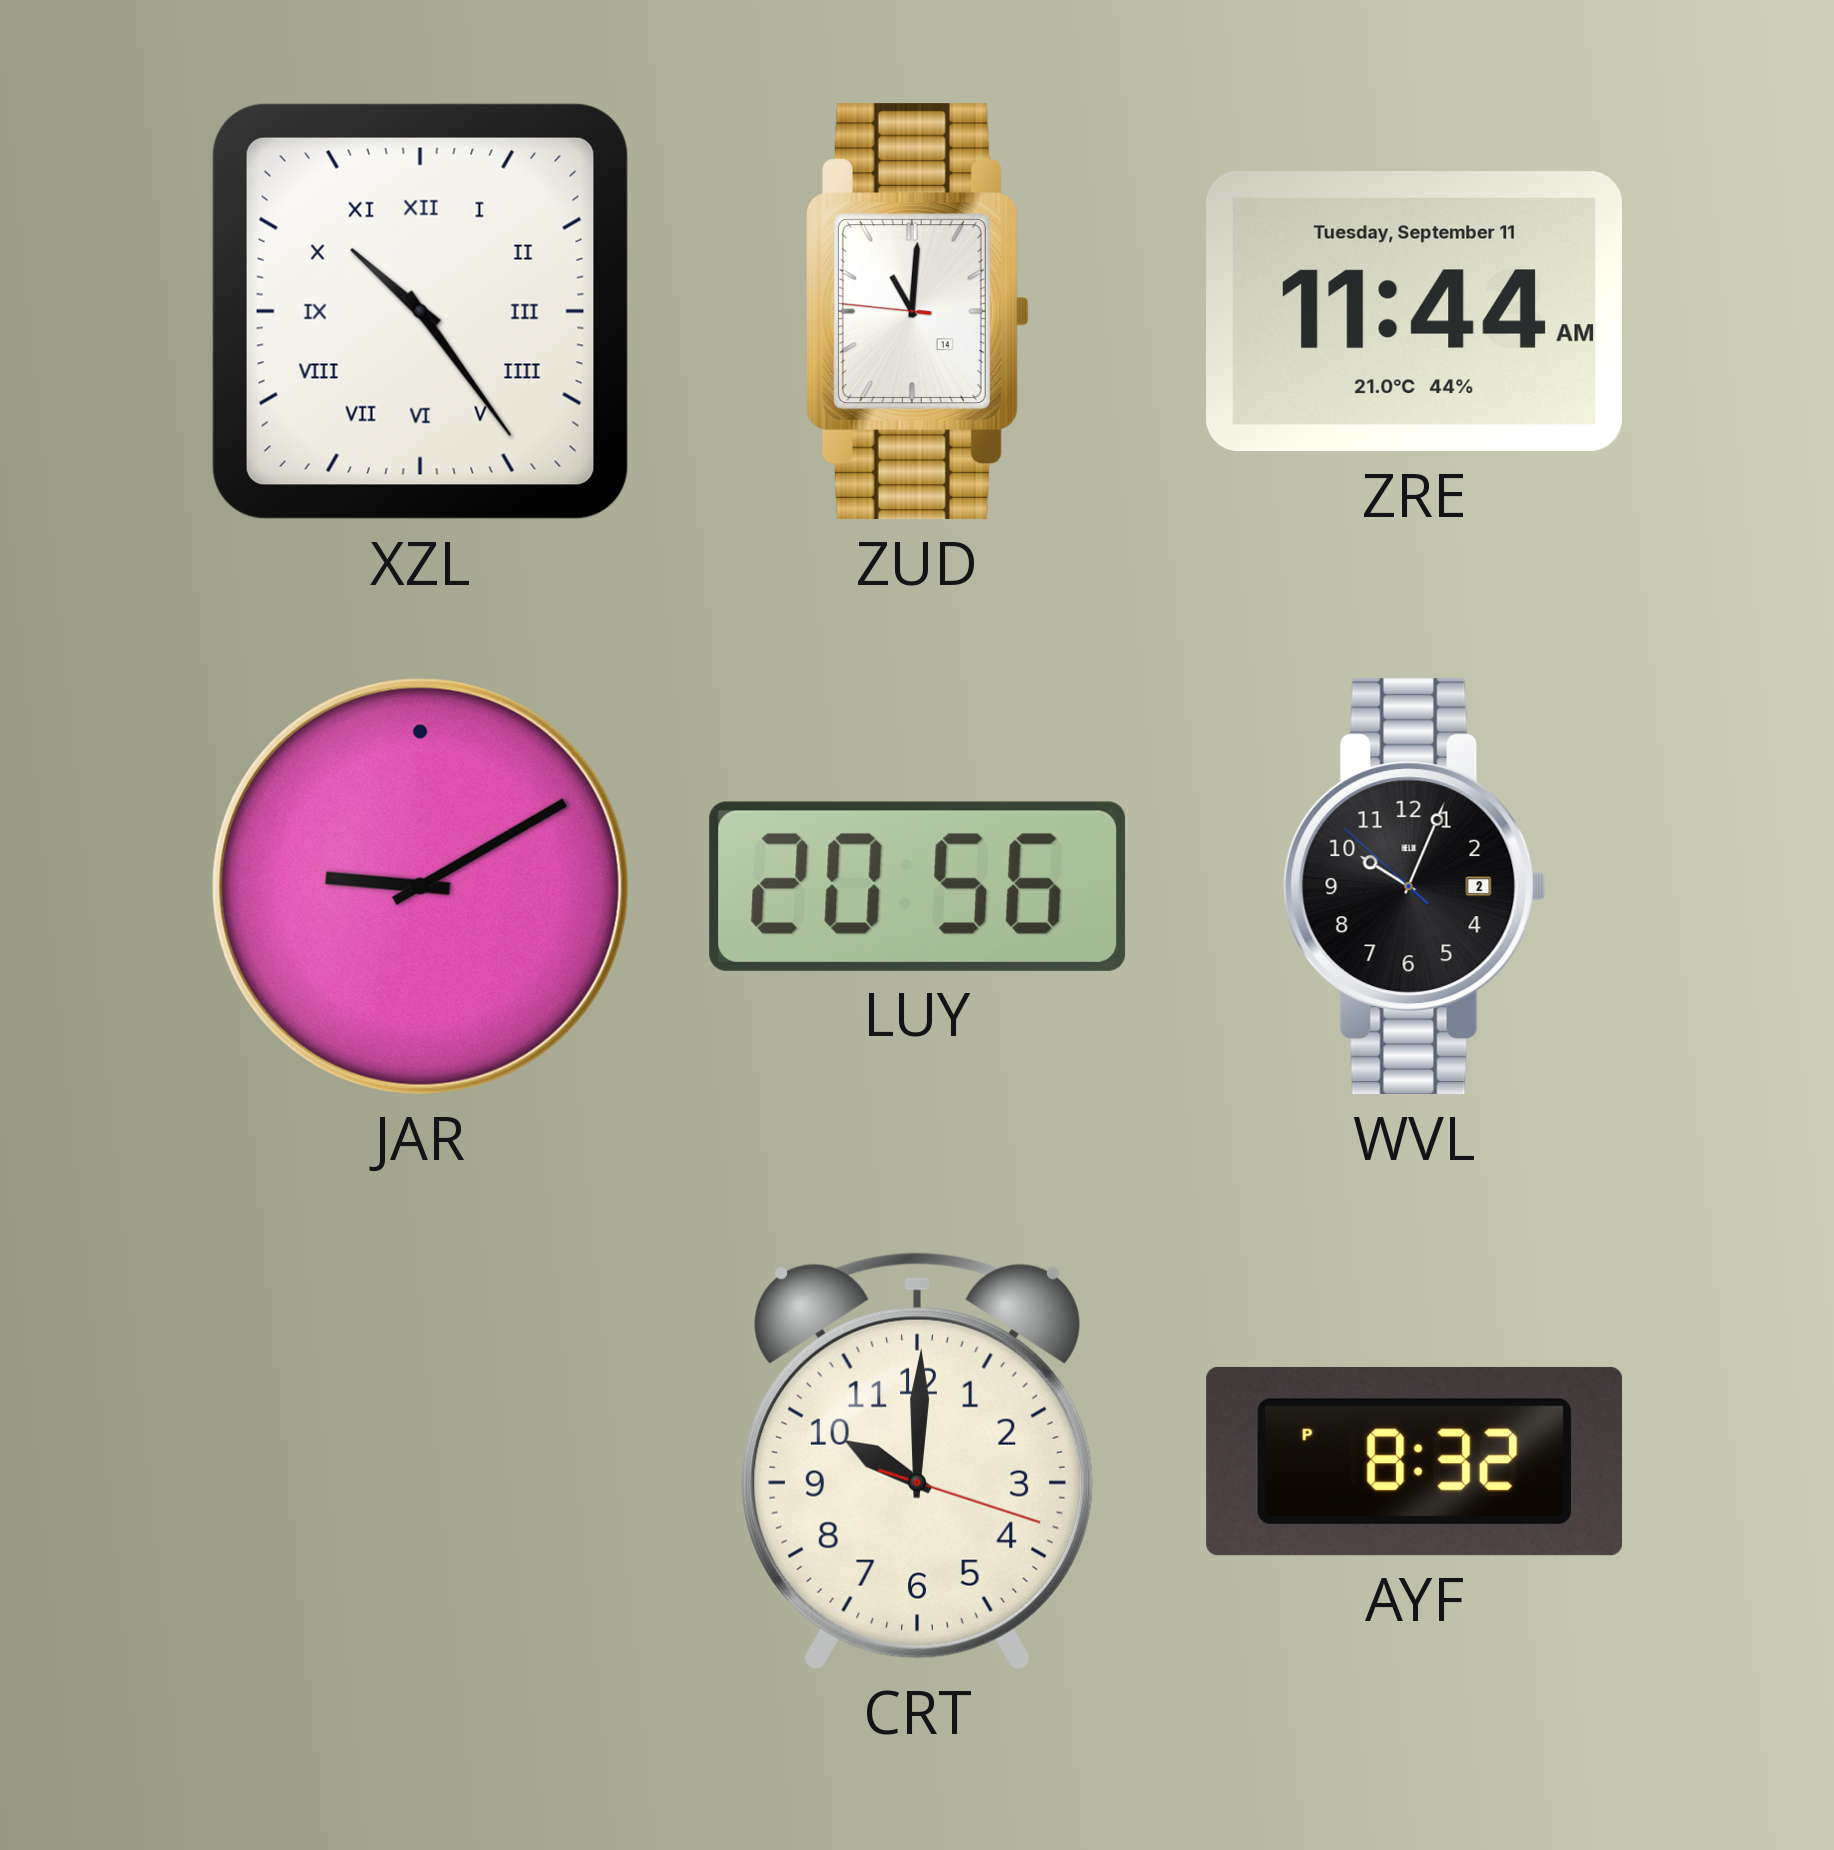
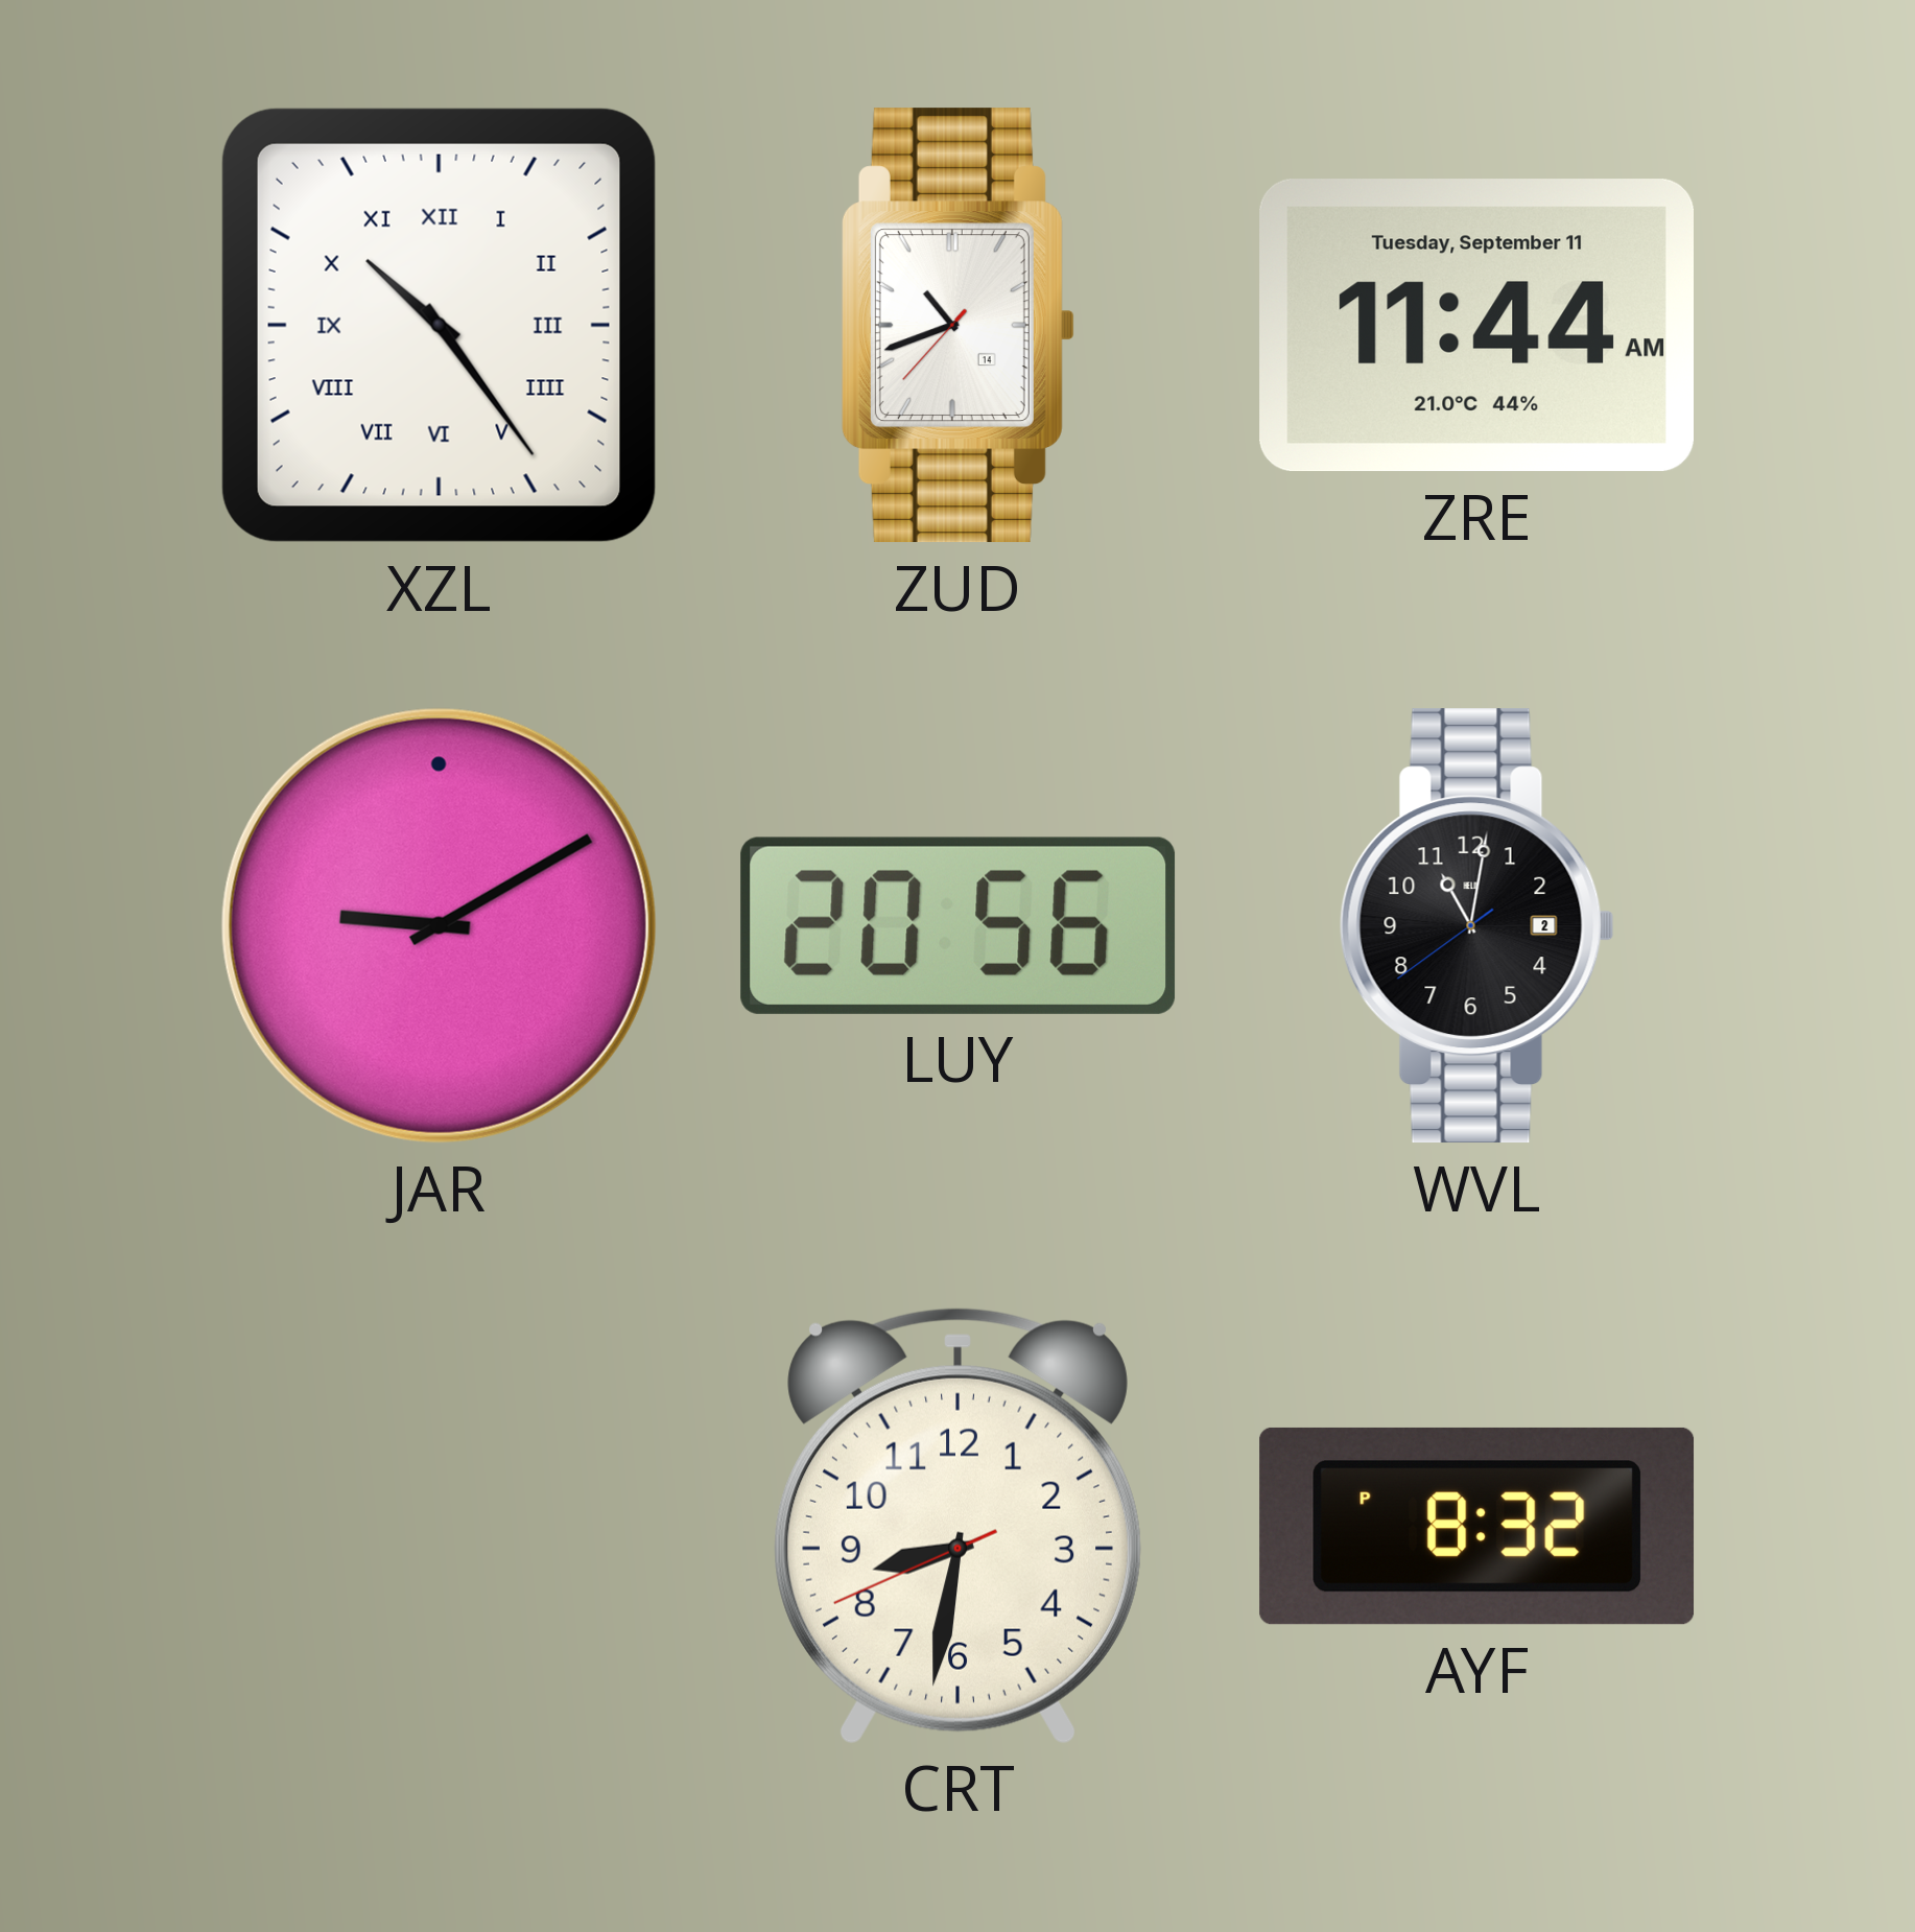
ZUD: 11:00 -> 10:41
WVL: 10:03 -> 11:01
CRT: 10:00 -> 8:31
